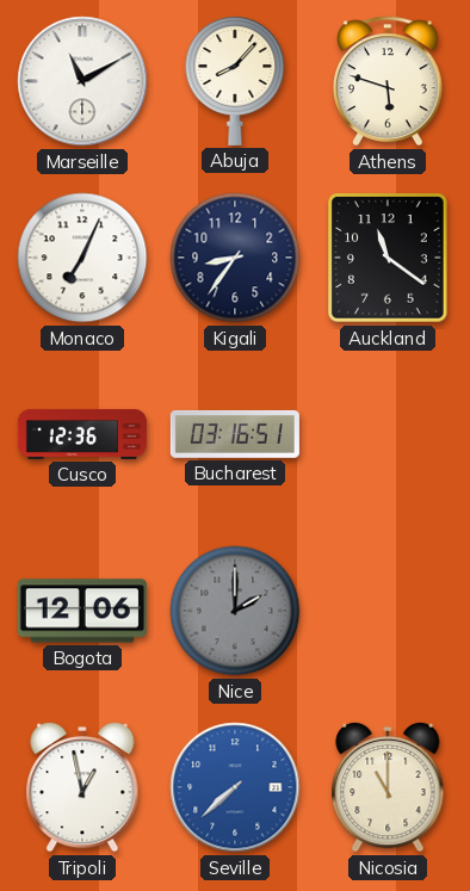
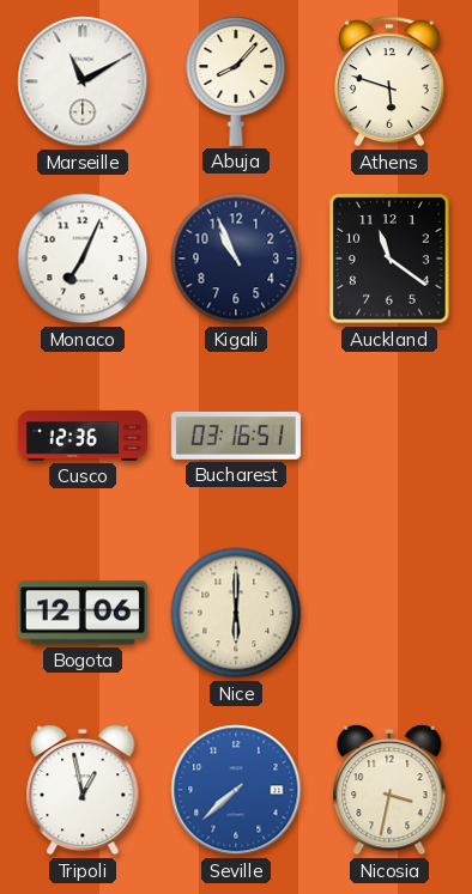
Kigali: 8:36 -> 10:56
Nice: 2:00 -> 6:00
Nice dial: grey -> cream
Nicosia: 11:00 -> 3:32
